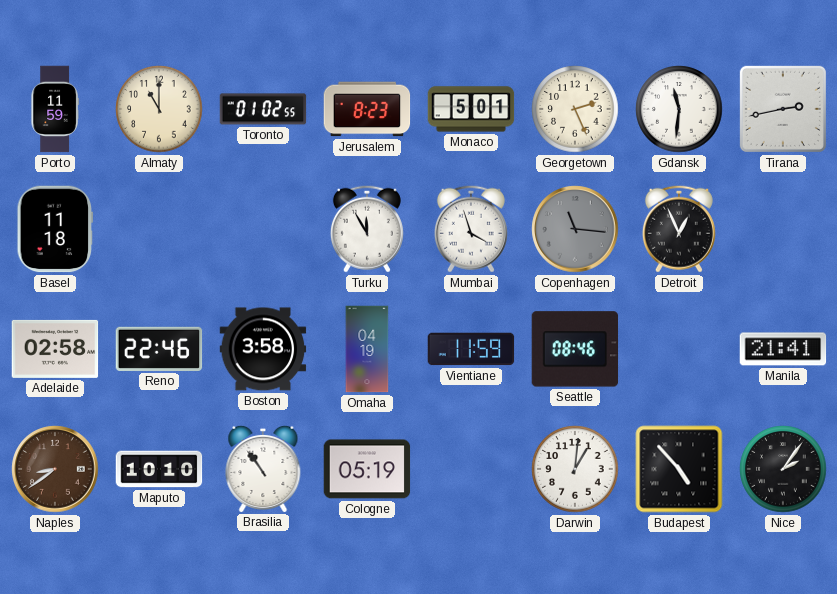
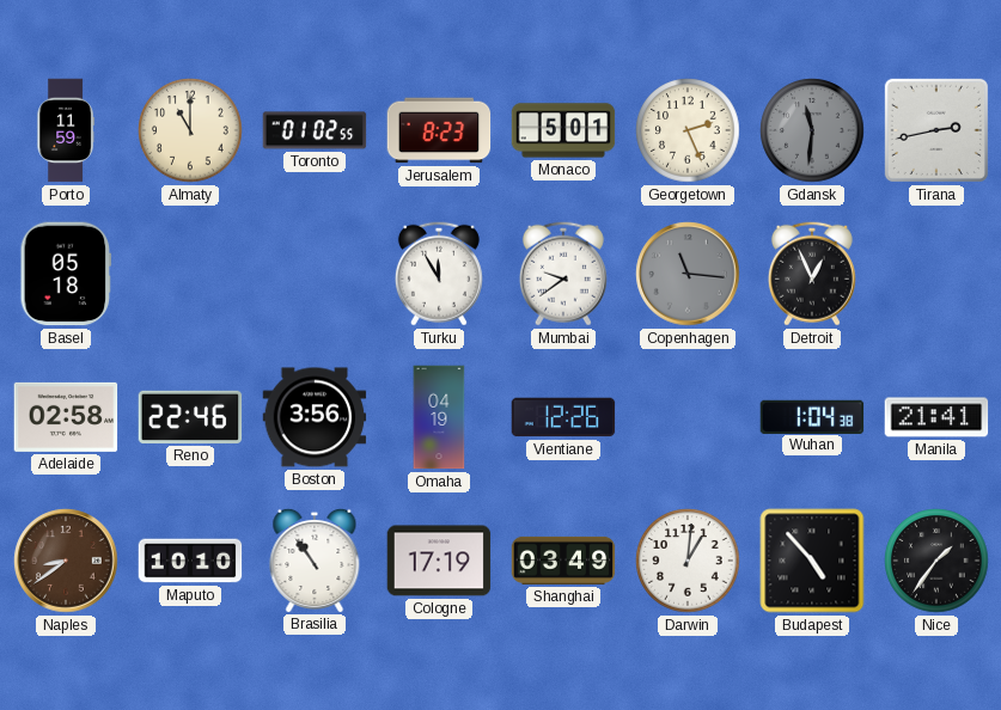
Gdansk dial: white -> grey
Basel: 11:18 -> 05:18
Mumbai: 3:57 -> 9:39
Boston: 3:58 -> 3:56
Vientiane: 11:59 -> 12:26
Seattle: 08:46 -> none
Wuhan: none -> 1:04
Cologne: 05:19 -> 17:19
Shanghai: none -> 03:49
Nice: 2:06 -> 1:36
